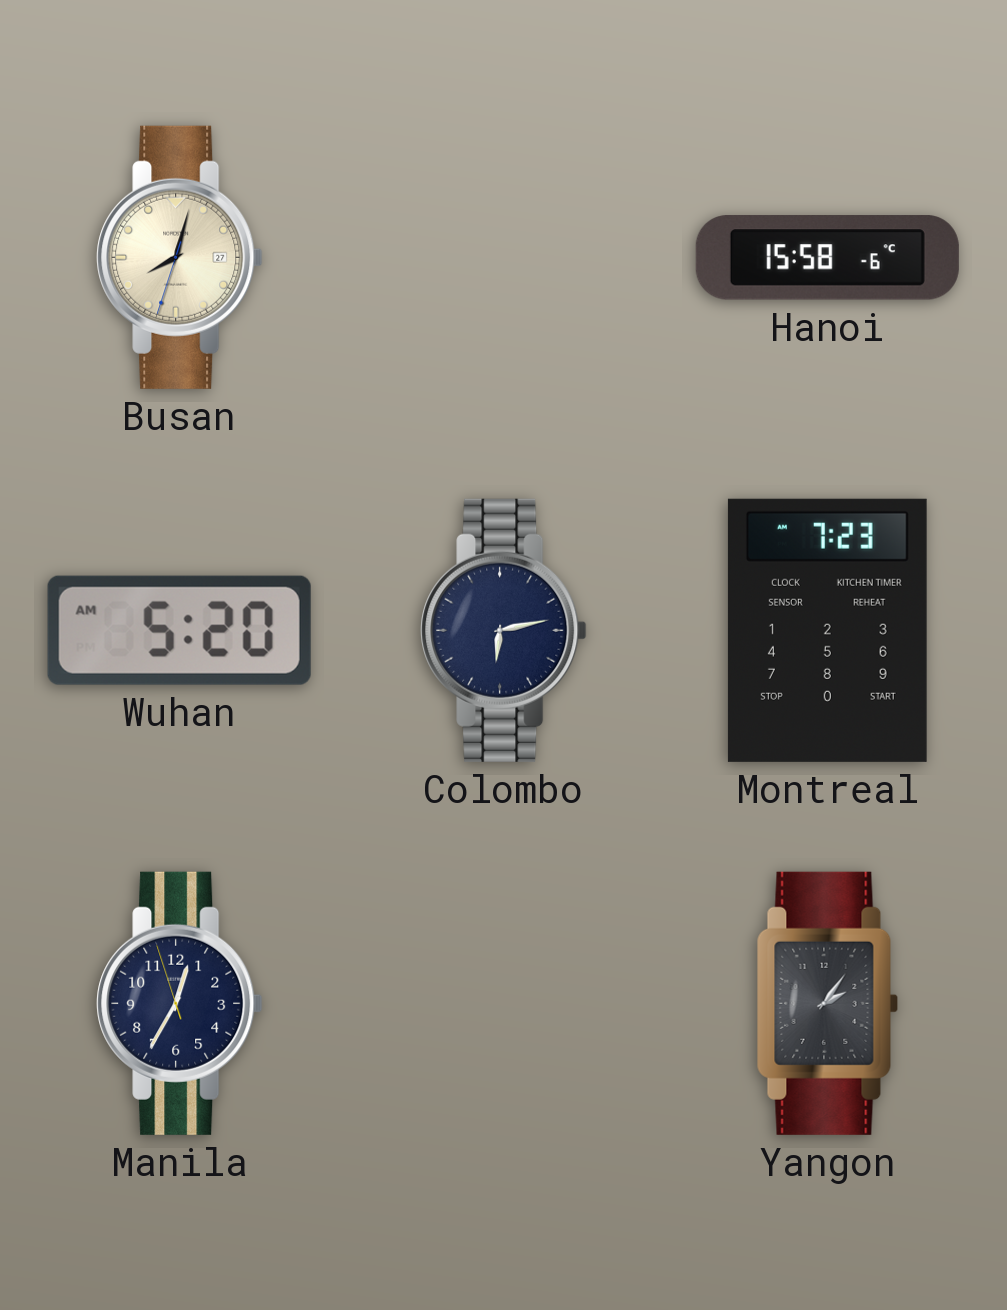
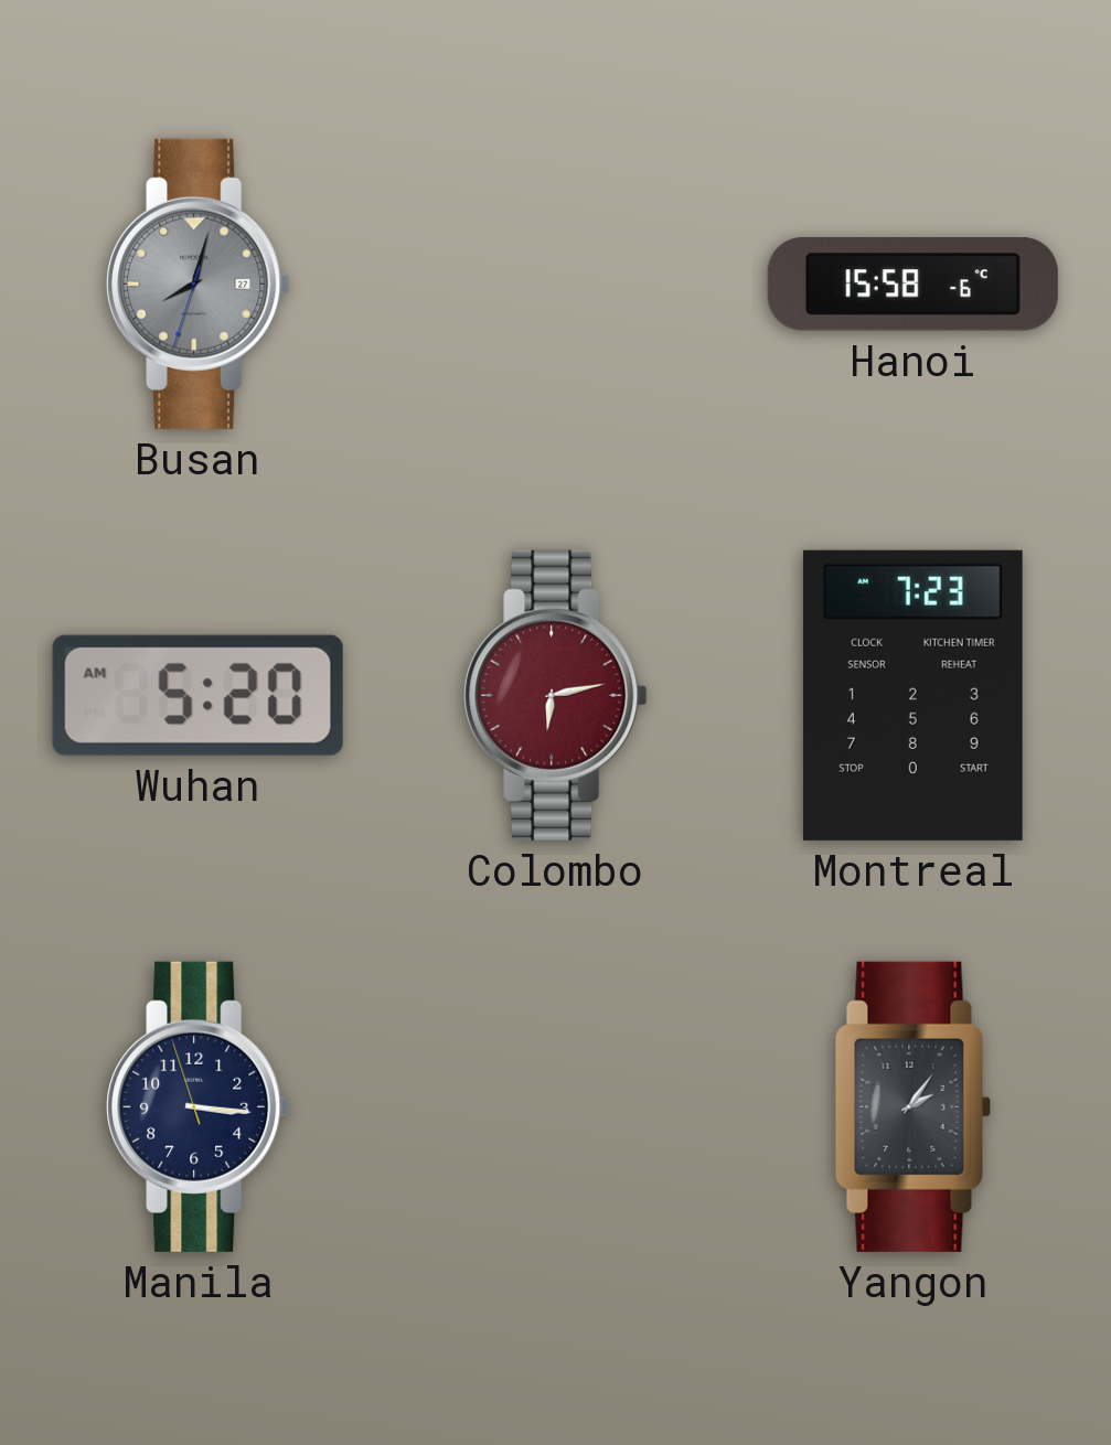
Busan dial: cream -> grey
Colombo dial: navy -> burgundy
Manila: 12:34 -> 3:15
